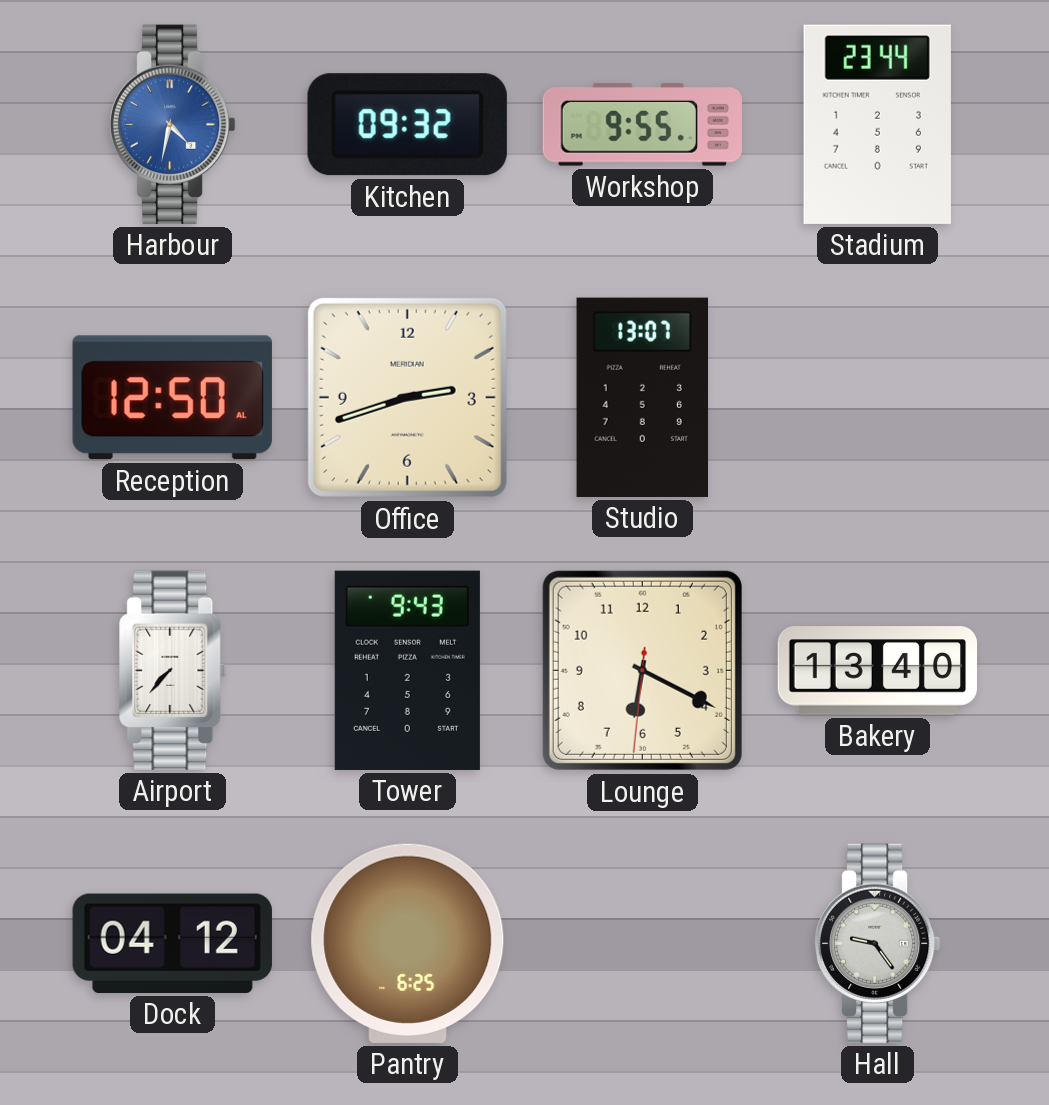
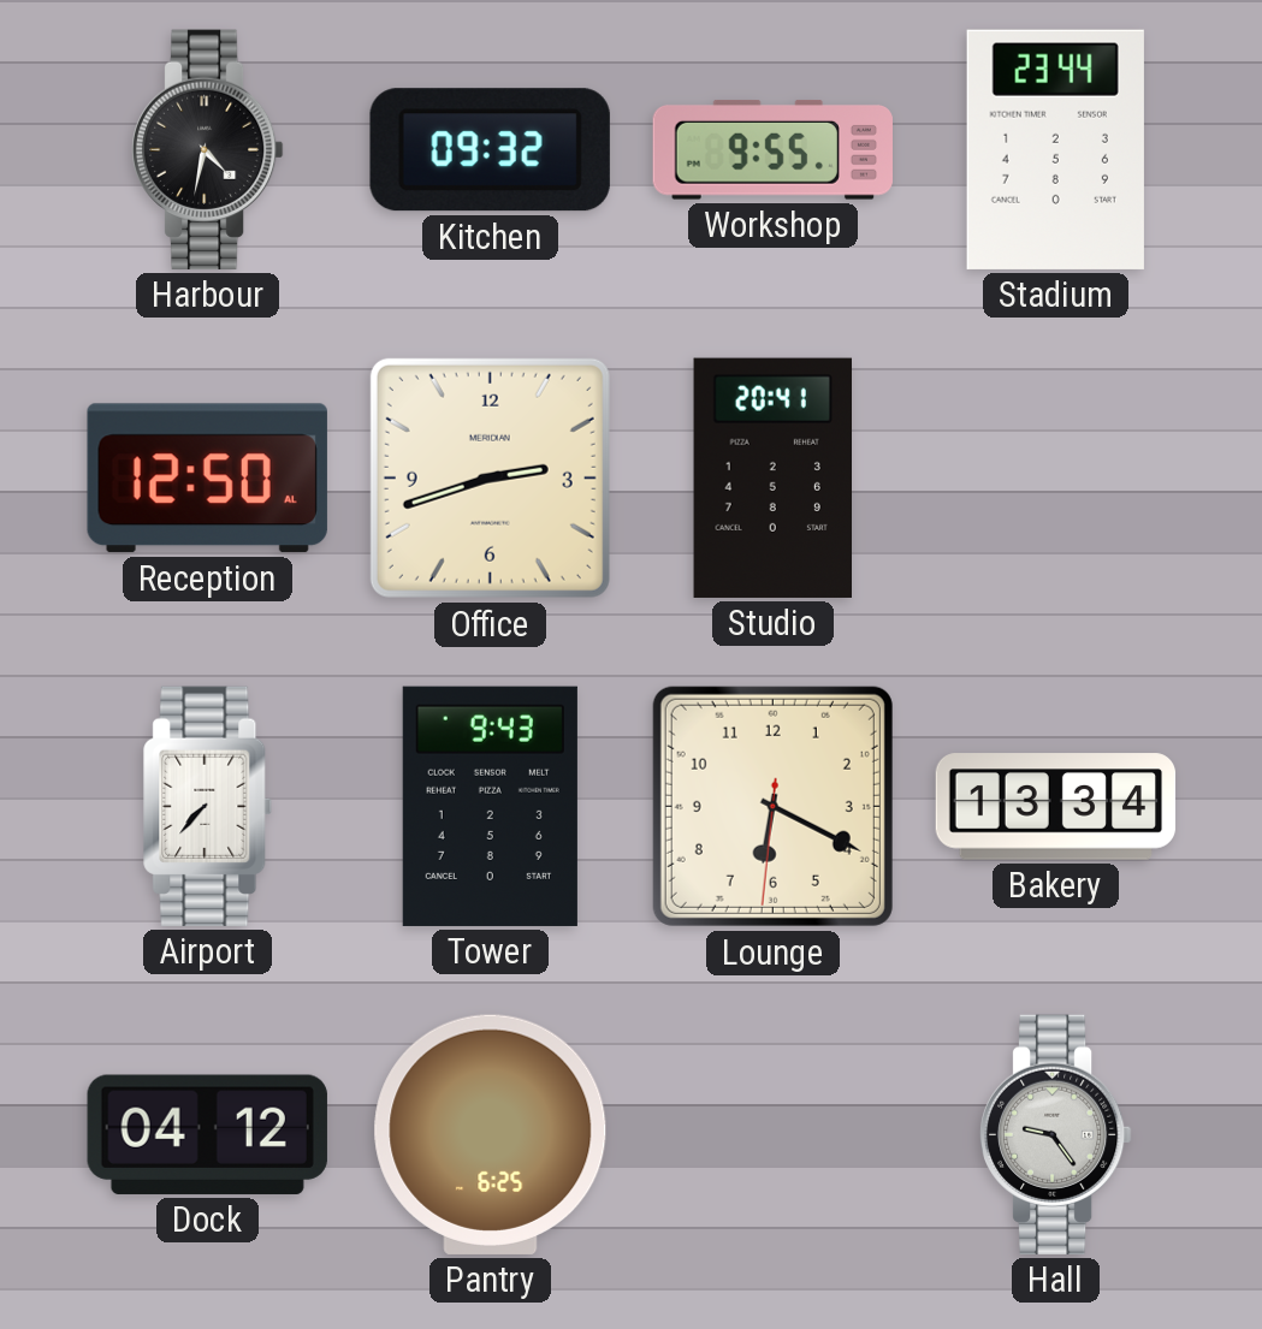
Harbour dial: blue -> black
Studio: 13:07 -> 20:41
Bakery: 13:40 -> 13:34
